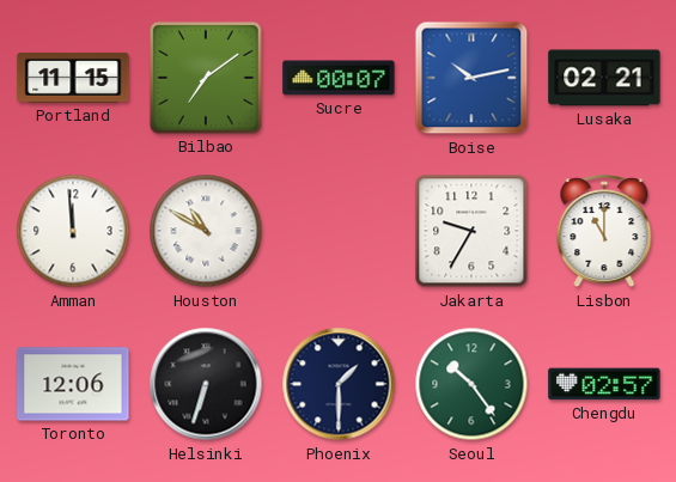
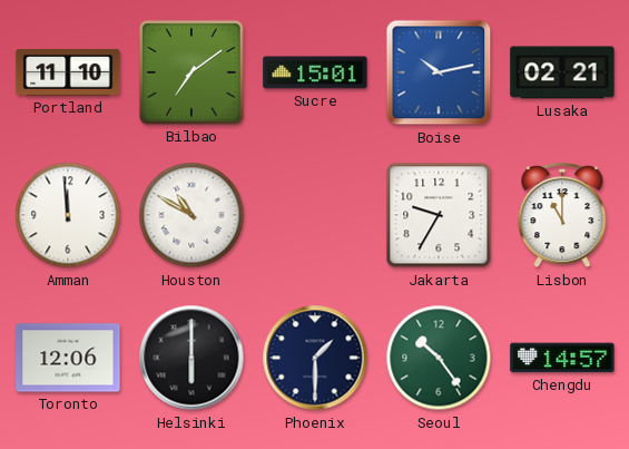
Portland: 11:15 -> 11:10
Sucre: 00:07 -> 15:01
Helsinki: 6:33 -> 6:00
Chengdu: 02:57 -> 14:57
